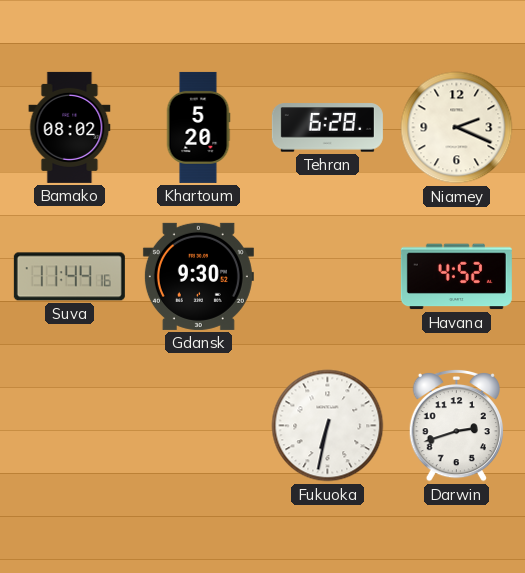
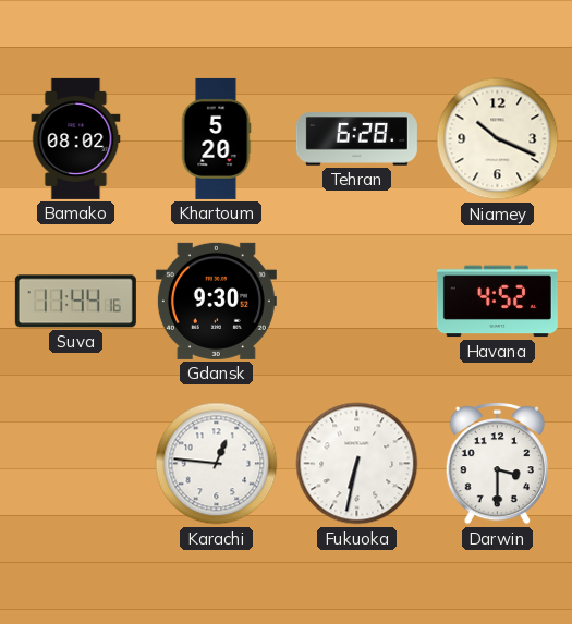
Niamey: 2:19 -> 10:19
Karachi: none -> 12:46
Darwin: 2:42 -> 3:30
